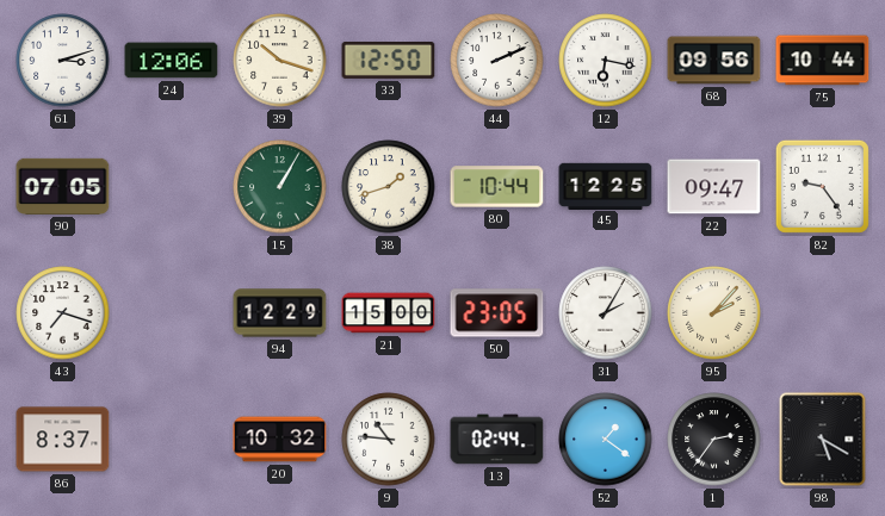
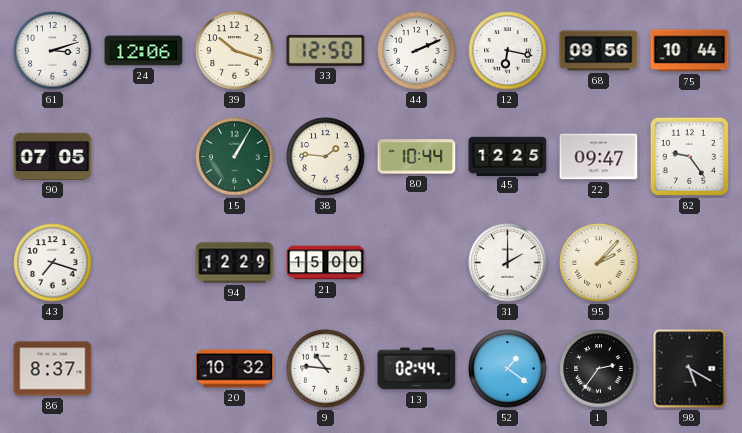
38: 1:42 -> 1:46
50: 23:05 -> none
31: 2:05 -> 2:00
